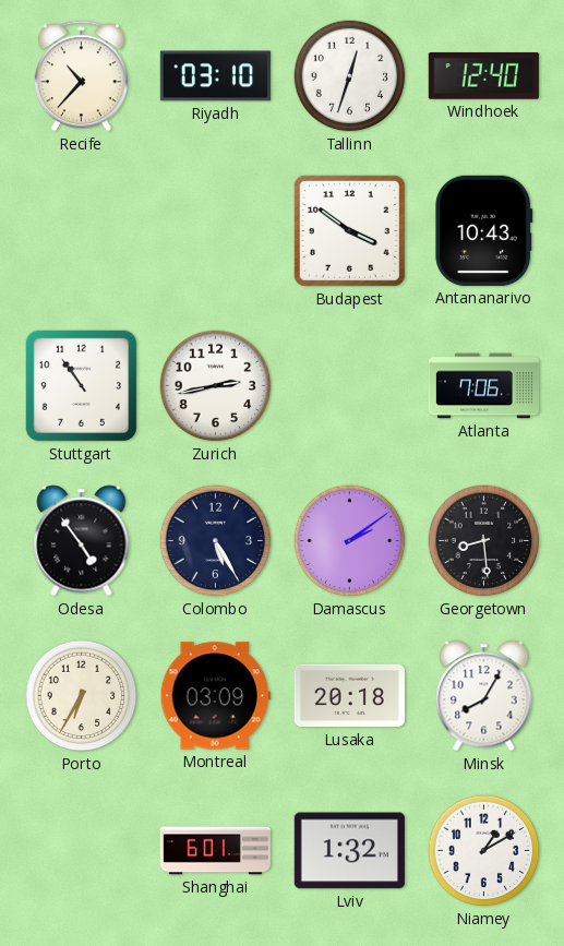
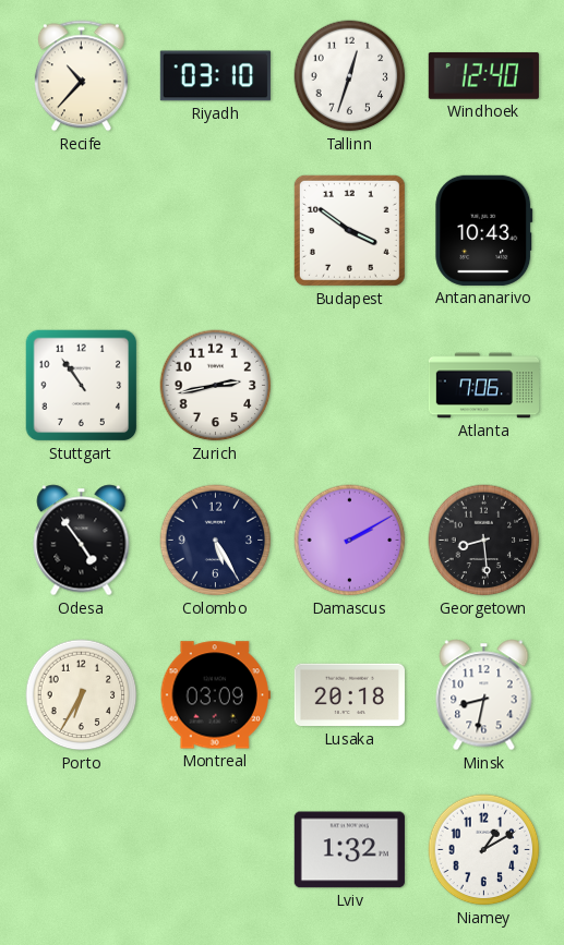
Damascus: 2:09 -> 2:10
Minsk: 8:05 -> 8:32
Shanghai: 6:01 -> none
